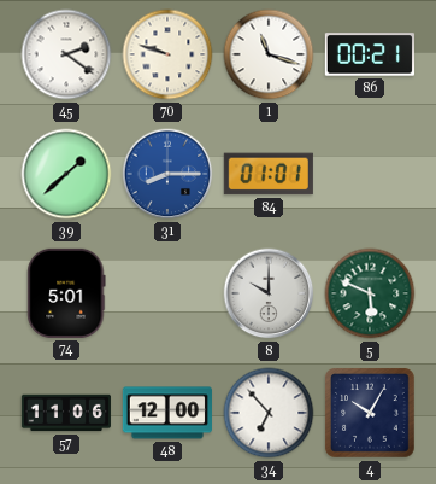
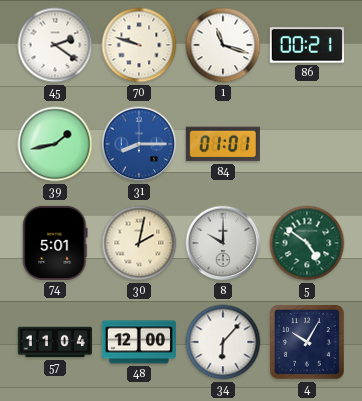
39: 1:38 -> 1:43
30: none -> 2:02
5: 5:49 -> 4:51
57: 11:06 -> 11:04
34: 6:53 -> 6:07
